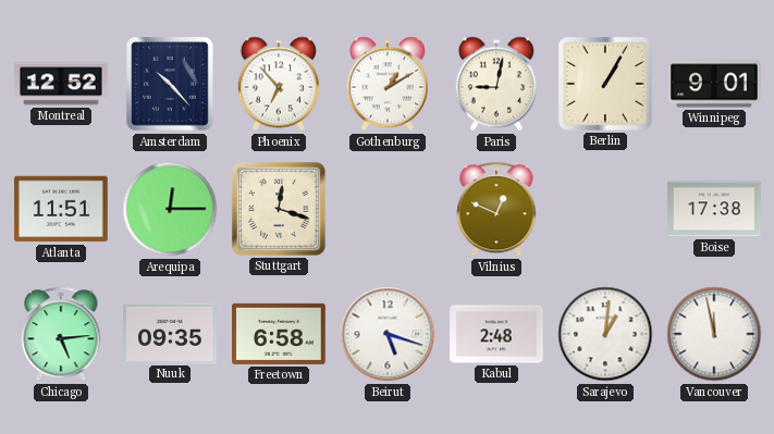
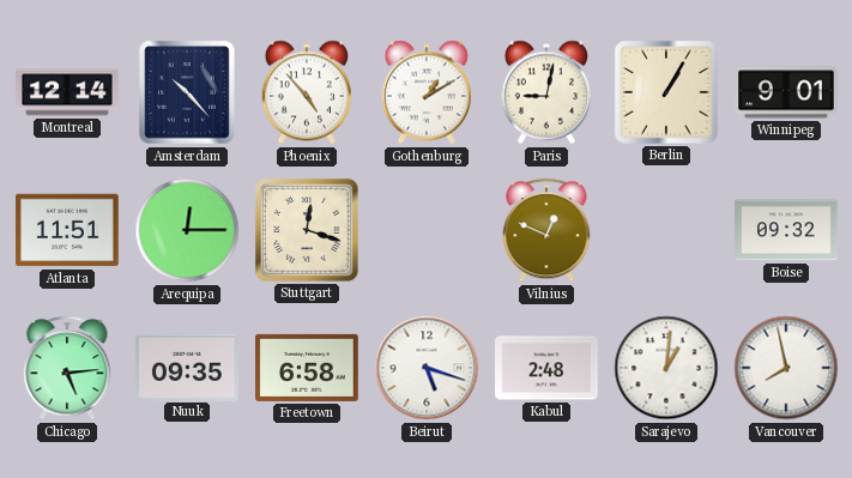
Montreal: 12:52 -> 12:14
Phoenix: 6:53 -> 4:53
Boise: 17:38 -> 09:32
Vancouver: 11:58 -> 7:58
